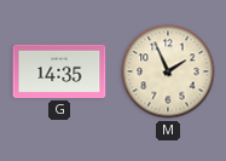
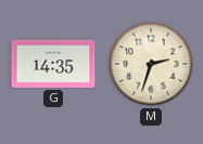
M: 1:56 -> 2:33
